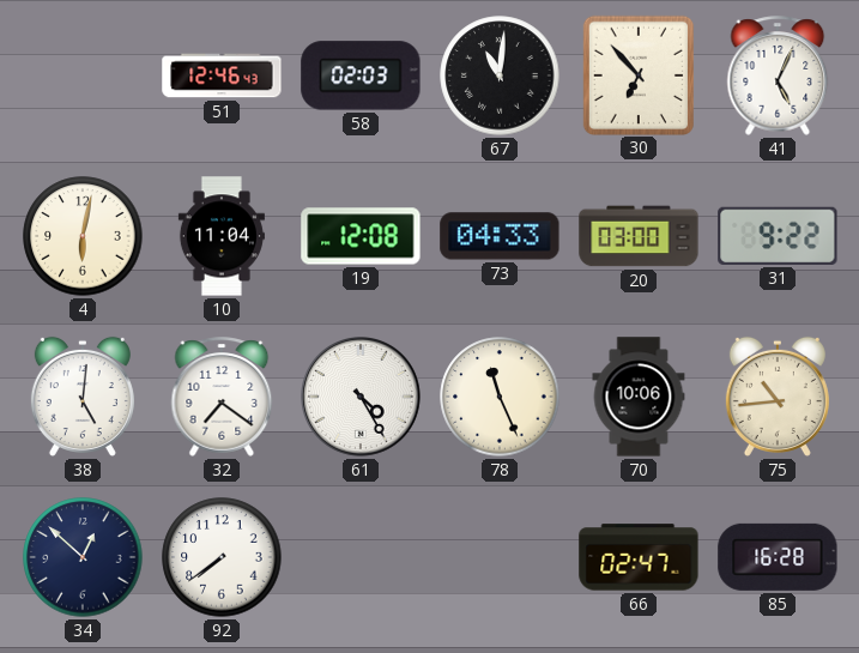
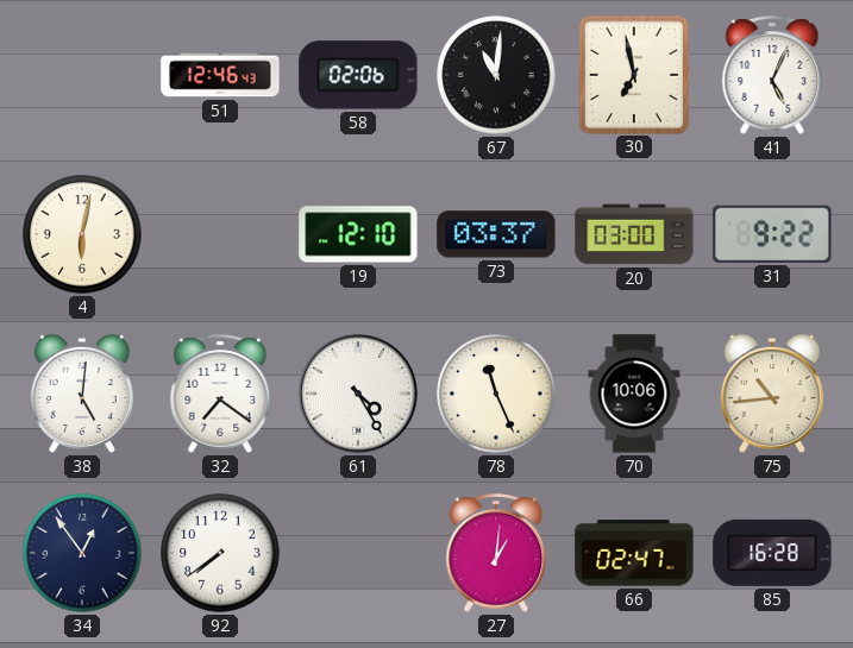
58: 02:03 -> 02:06
30: 6:53 -> 6:58
10: 11:04 -> none
19: 12:08 -> 12:10
73: 04:33 -> 03:37
34: 12:52 -> 12:54
27: none -> 1:01
